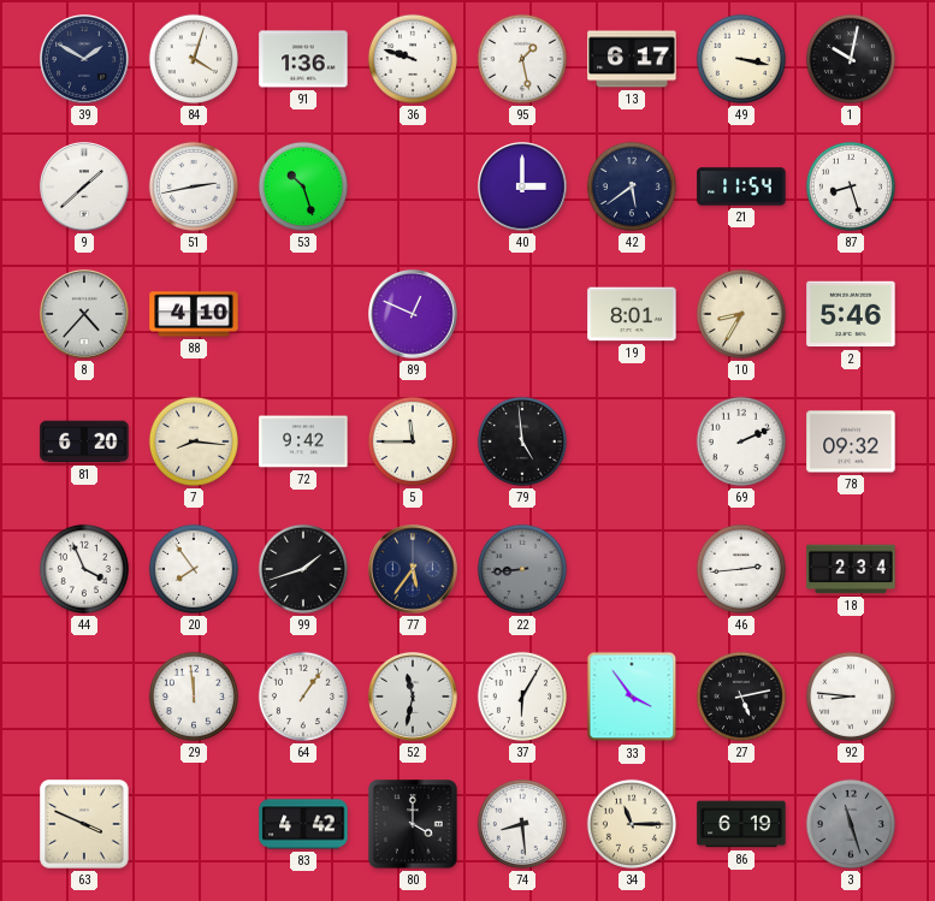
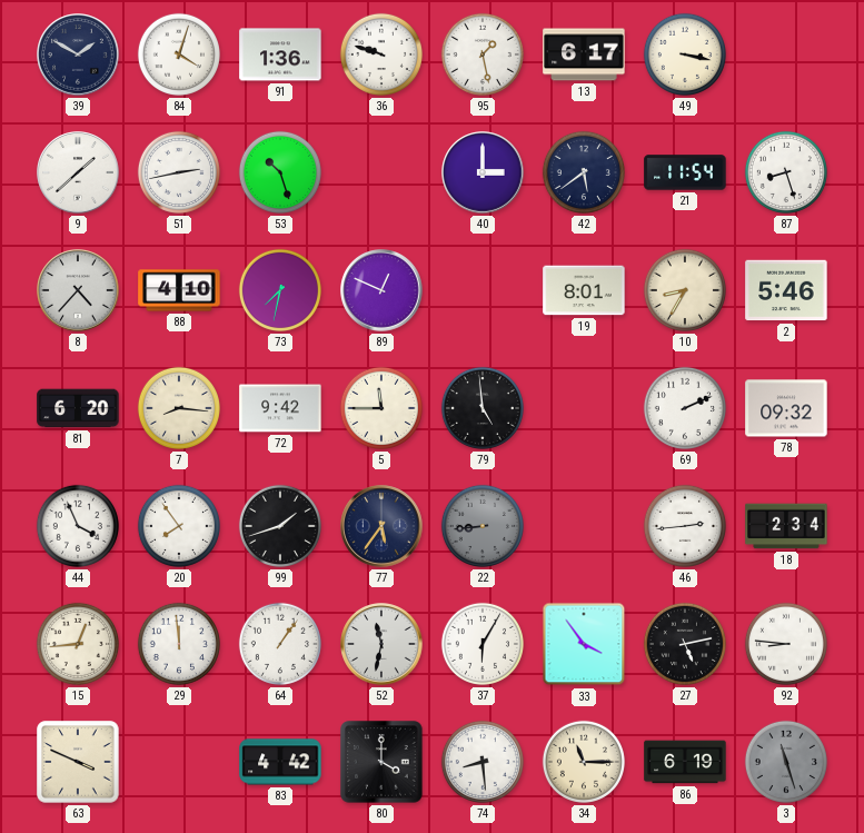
1: 10:02 -> none
73: none -> 7:32
15: none -> 12:44
